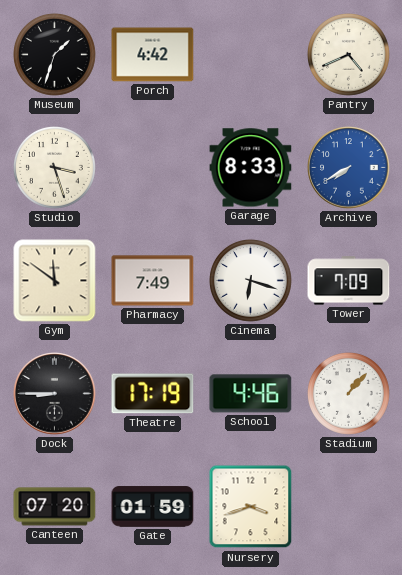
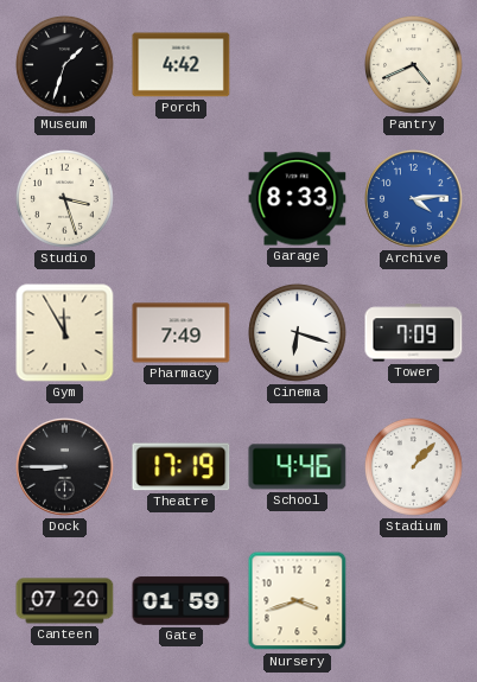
Archive: 7:40 -> 4:14
Gym: 11:51 -> 11:55
